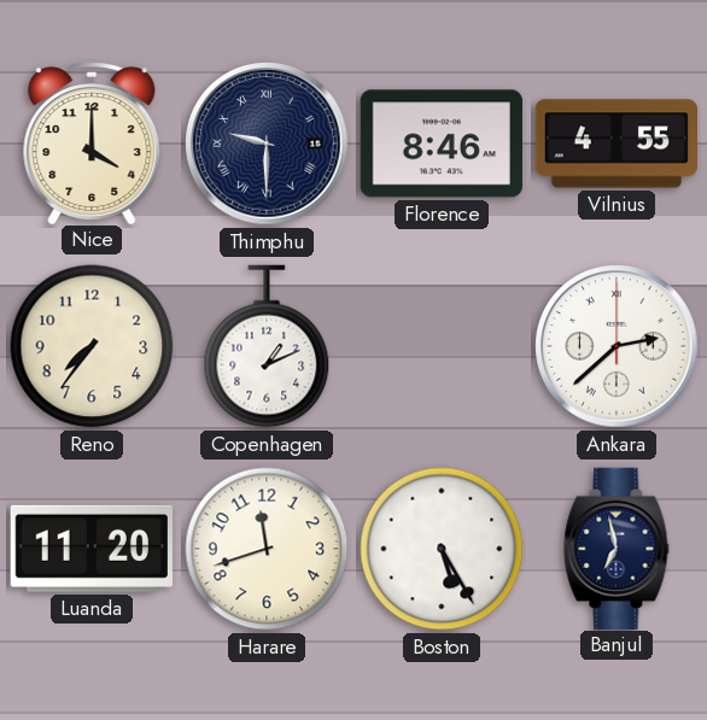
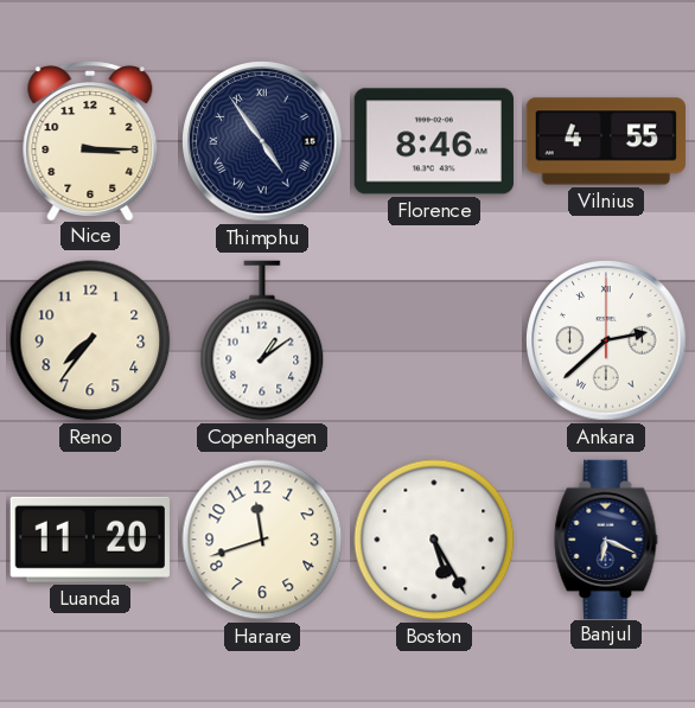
Nice: 4:00 -> 3:15
Thimphu: 9:30 -> 4:54
Copenhagen: 1:11 -> 1:09
Banjul: 6:58 -> 6:19
